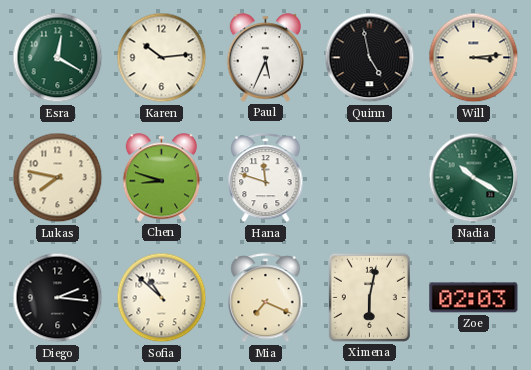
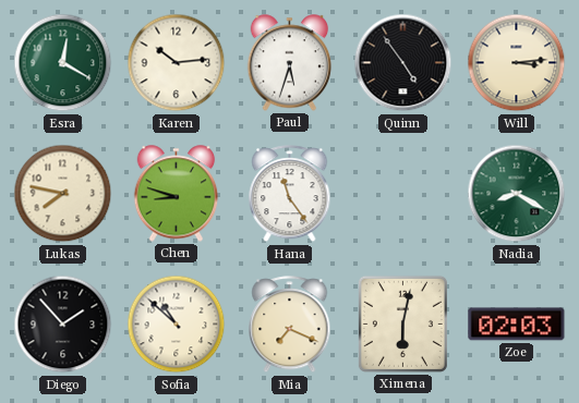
Paul: 5:34 -> 5:33
Quinn: 4:58 -> 4:54
Hana: 11:48 -> 11:24
Nadia: 10:20 -> 8:20
Diego: 2:16 -> 1:53
